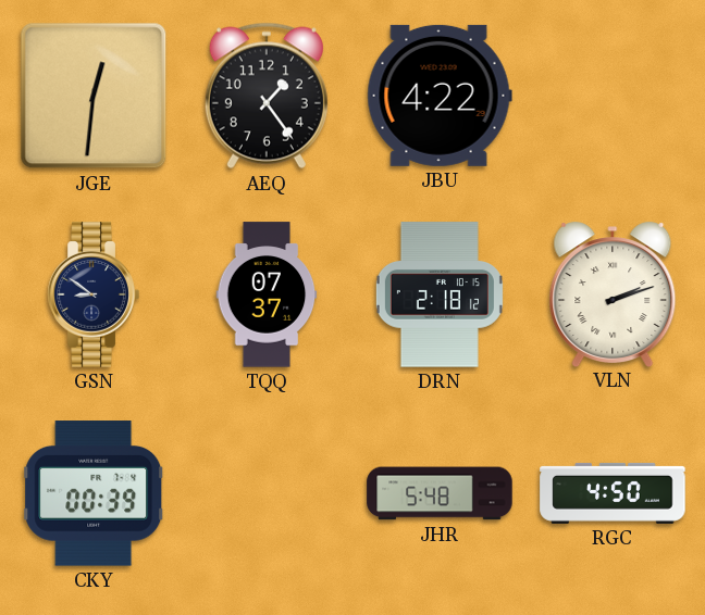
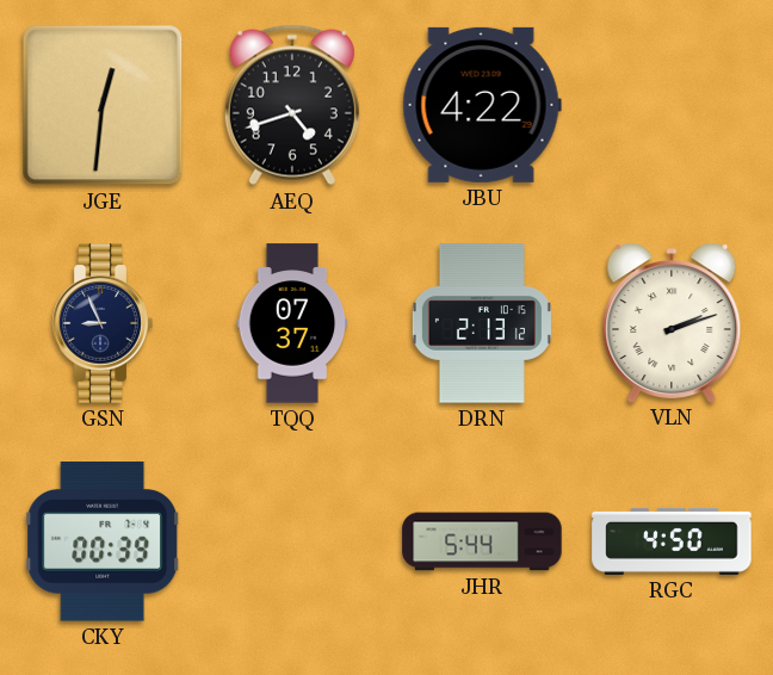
AEQ: 1:24 -> 4:42
GSN: 8:51 -> 8:56
DRN: 2:18 -> 2:13
JHR: 5:48 -> 5:44
